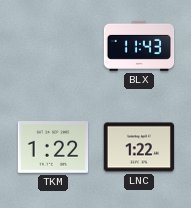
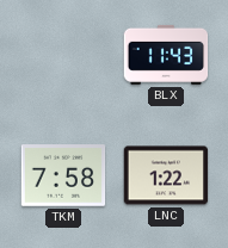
TKM: 1:22 -> 7:58
